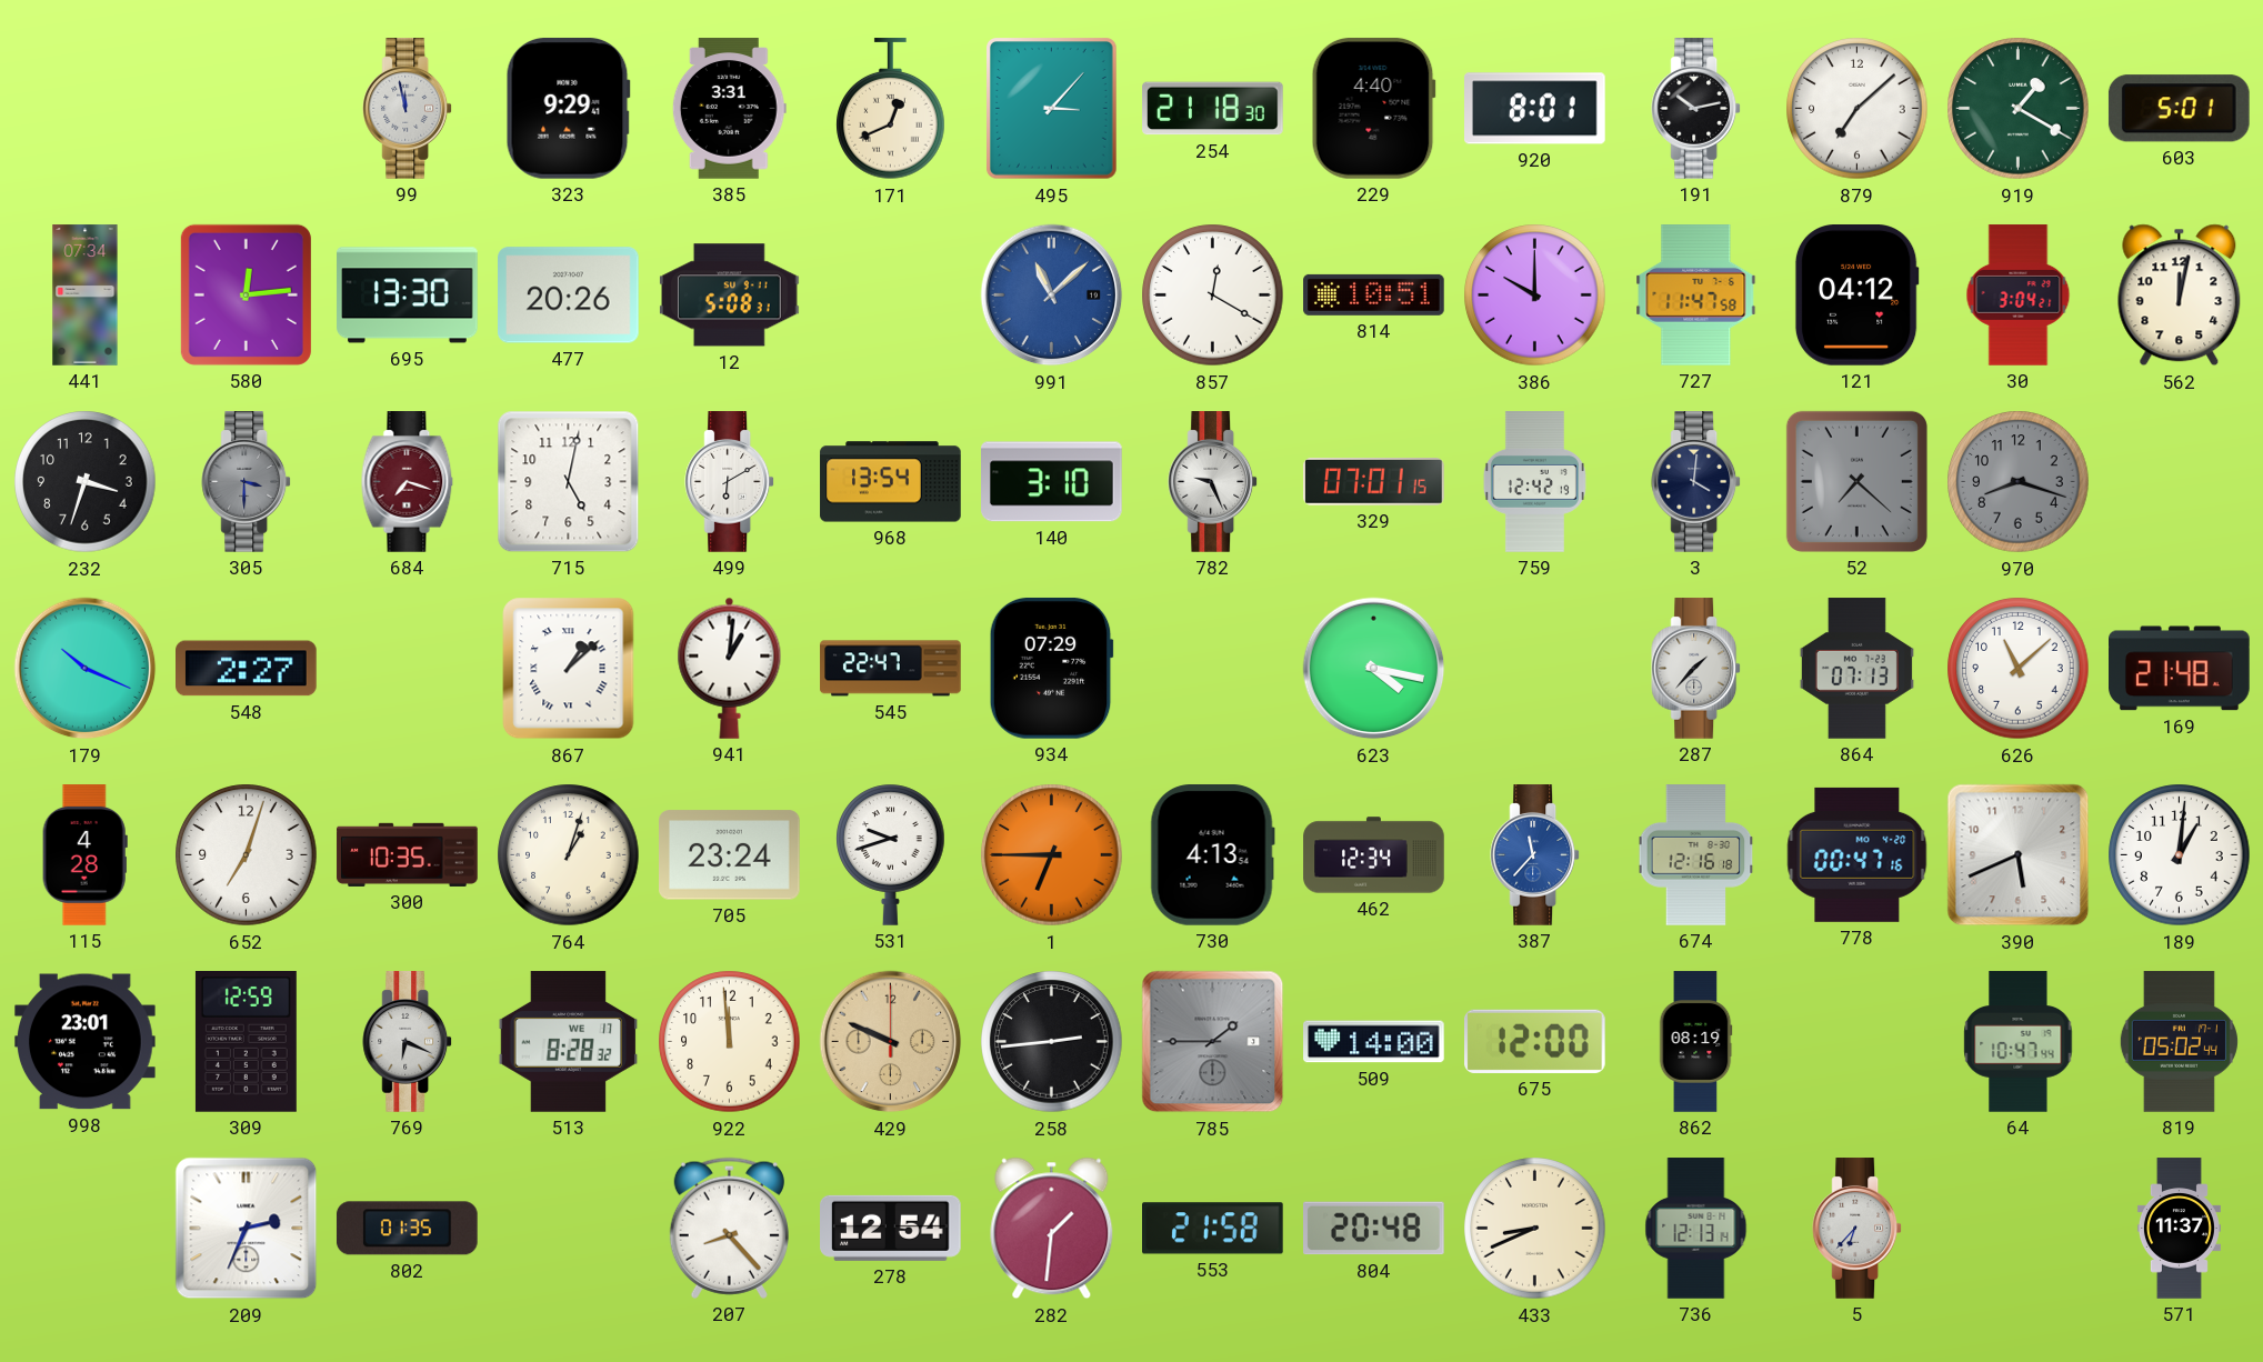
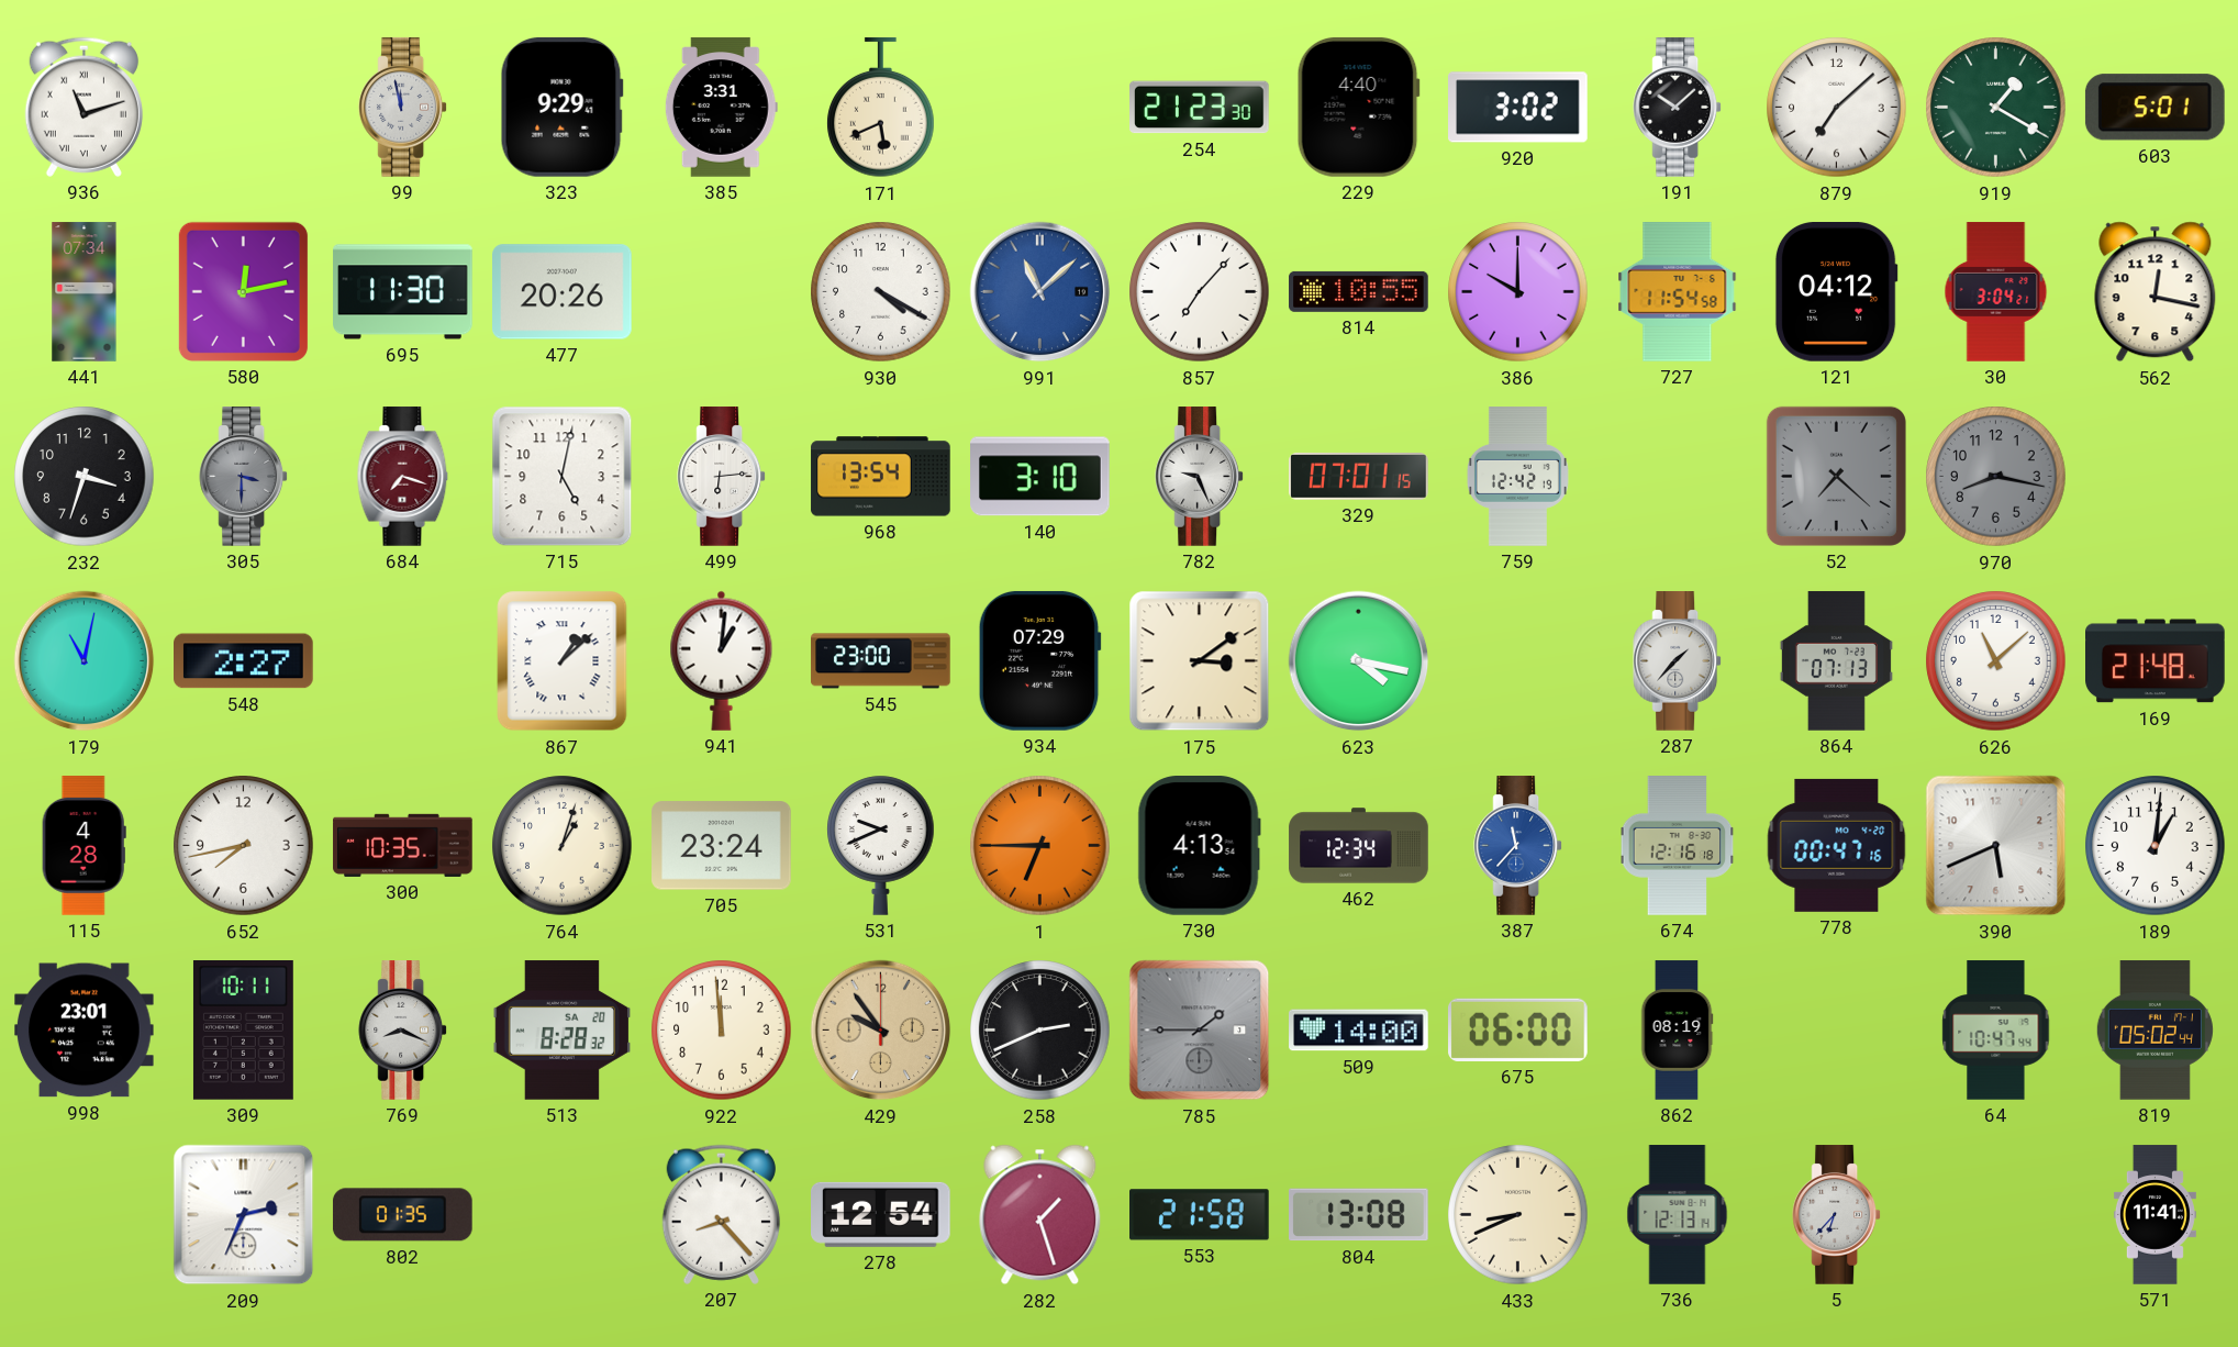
936: none -> 11:12
171: 12:41 -> 5:41
495: 3:07 -> none
254: 21:18 -> 21:23
920: 8:01 -> 3:02
191: 10:13 -> 10:08
580: 12:14 -> 12:13
695: 13:30 -> 11:30
12: 5:08 -> none
930: none -> 4:20
857: 12:20 -> 7:07
814: 10:51 -> 10:55
727: 11:47 -> 11:54
562: 12:02 -> 12:17
499: 6:10 -> 6:14
3: 4:01 -> none
970: 8:18 -> 8:17
179: 10:19 -> 11:02
545: 22:47 -> 23:00
175: none -> 3:09
652: 7:03 -> 7:43
531: 9:42 -> 9:41
309: 12:59 -> 10:11
769: 6:19 -> 8:19
513 date: WE 17 -> SA 20
429: 9:49 -> 9:54
258: 2:44 -> 2:41
675: 12:00 -> 06:00
282: 1:31 -> 1:27
804: 20:48 -> 13:08
571: 11:37 -> 11:41
